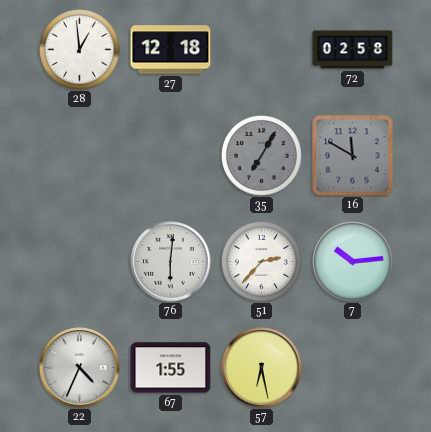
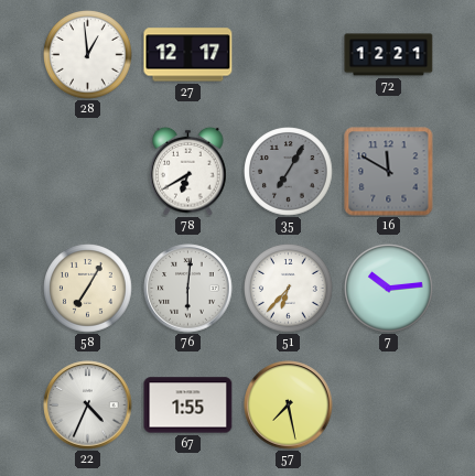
27: 12:18 -> 12:17
72: 02:58 -> 12:21
78: none -> 6:40
58: none -> 7:05
51: 2:37 -> 6:37
57: 6:28 -> 7:28
